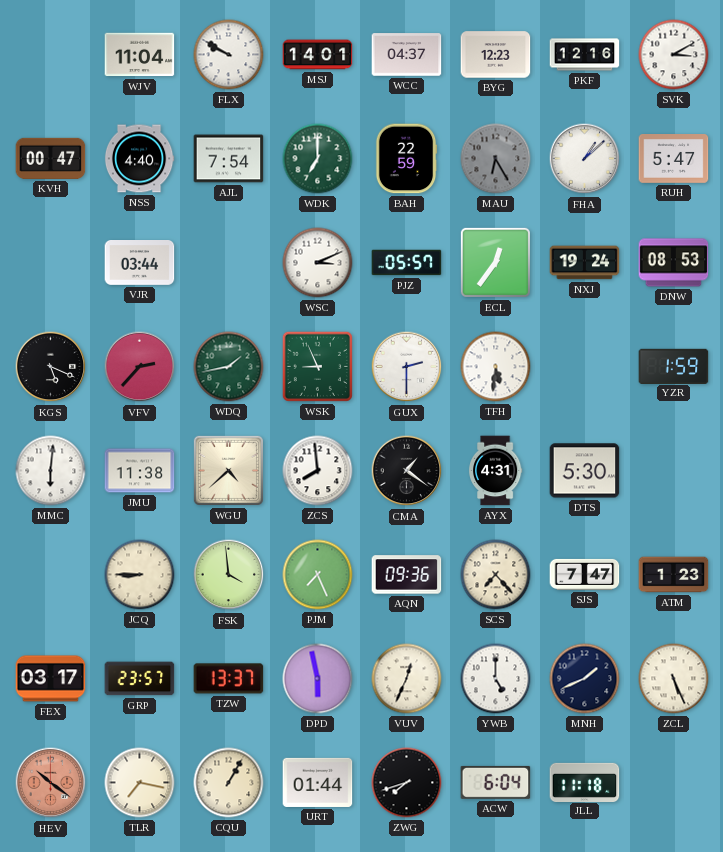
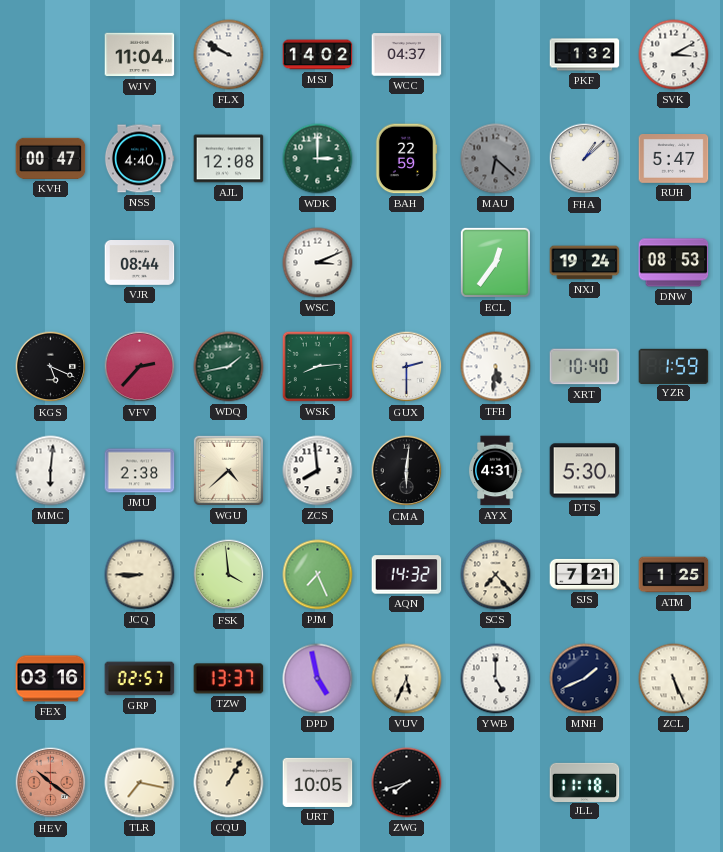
MSJ: 14:01 -> 14:02
BYG: 12:23 -> none
PKF: 12:16 -> 1:32
AJL: 7:54 -> 12:08
WDK: 7:00 -> 3:00
MAU: 6:25 -> 6:22
VJR: 03:44 -> 08:44
PJZ: 05:57 -> none
WSK: 8:56 -> 8:14
XRT: none -> 10:40
JMU: 11:38 -> 2:38
CMA: 1:21 -> 6:01
AQN: 09:36 -> 14:32
SJS: 7:47 -> 7:21
ATM: 1:23 -> 1:25
FEX: 03:17 -> 03:16
GRP: 23:57 -> 02:57
DPD: 5:58 -> 4:58
VUV: 12:34 -> 5:34
URT: 01:44 -> 10:05
ACW: 6:04 -> none
